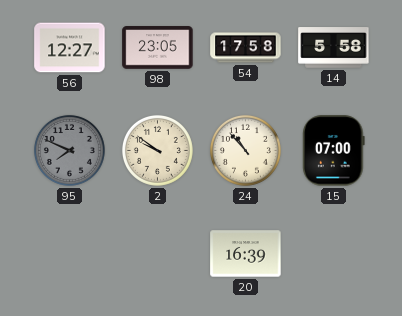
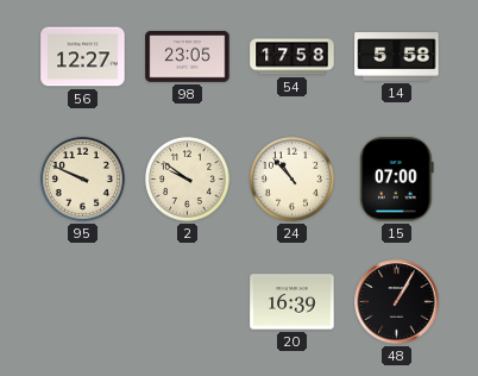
95: 7:49 -> 9:49
95 dial: grey -> cream
48: none -> 1:05
